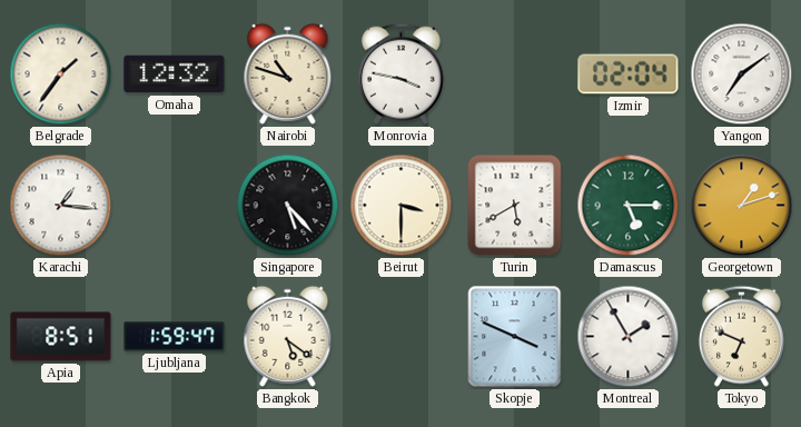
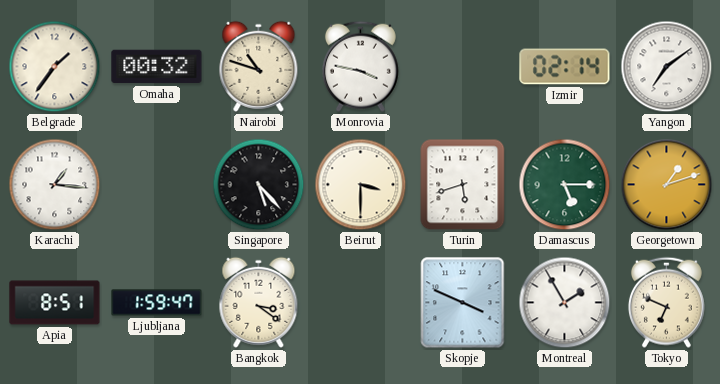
Omaha: 12:32 -> 00:32
Izmir: 02:04 -> 02:14
Turin: 5:40 -> 5:42
Bangkok: 5:21 -> 3:21
